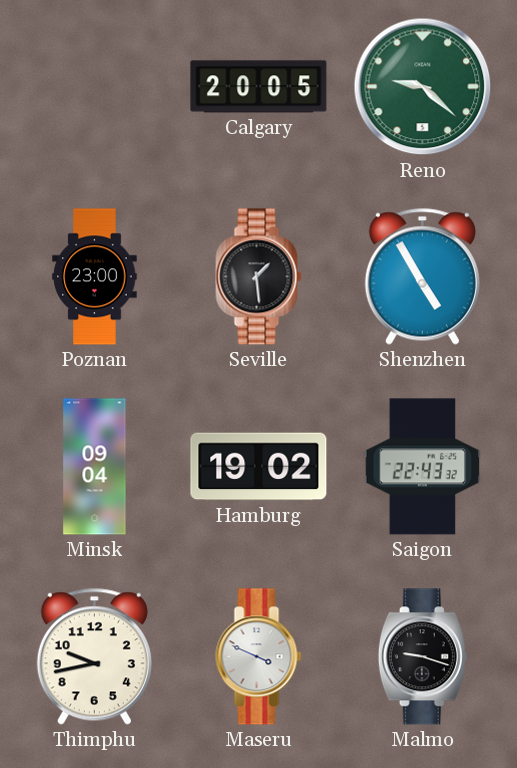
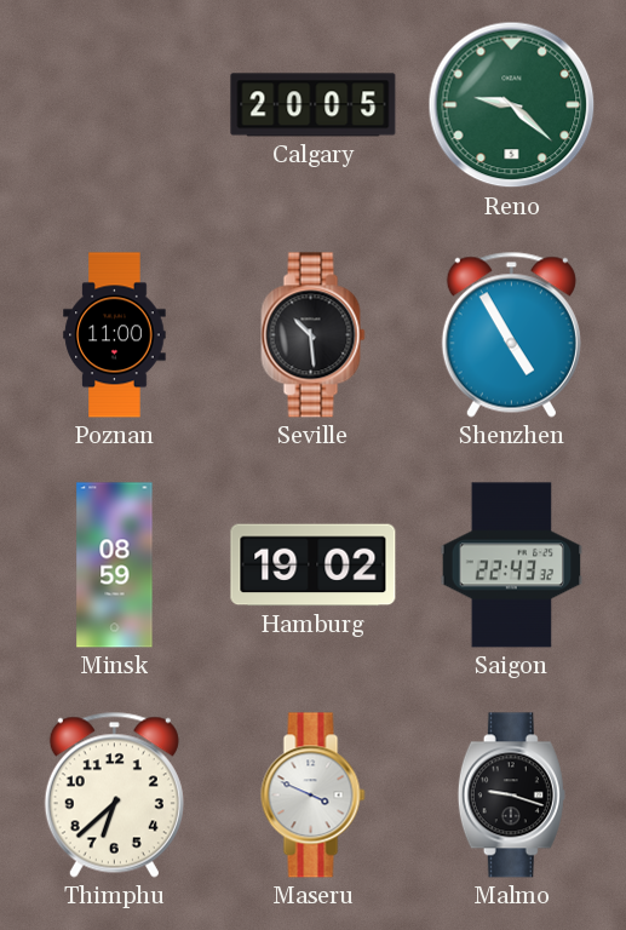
Poznan: 23:00 -> 11:00
Seville: 1:29 -> 10:29
Minsk: 09:04 -> 08:59
Thimphu: 9:43 -> 6:38
